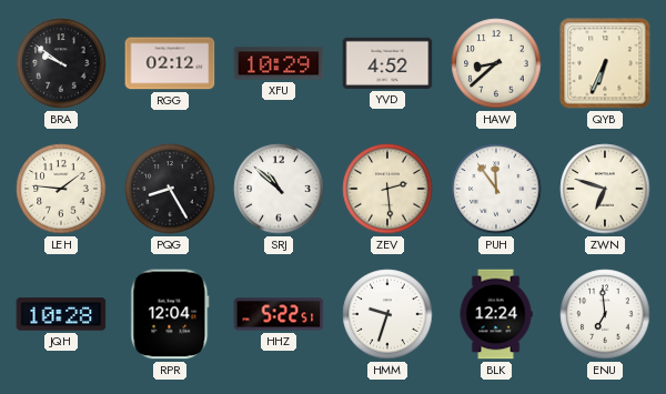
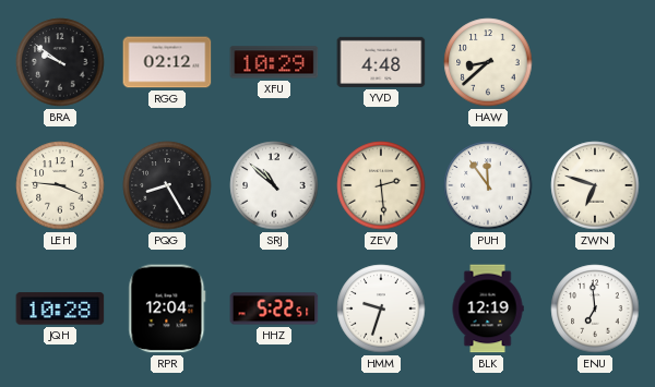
YVD: 4:52 -> 4:48
QYB: 6:34 -> none
LEH: 1:46 -> 3:46
BLK: 12:24 -> 12:19
